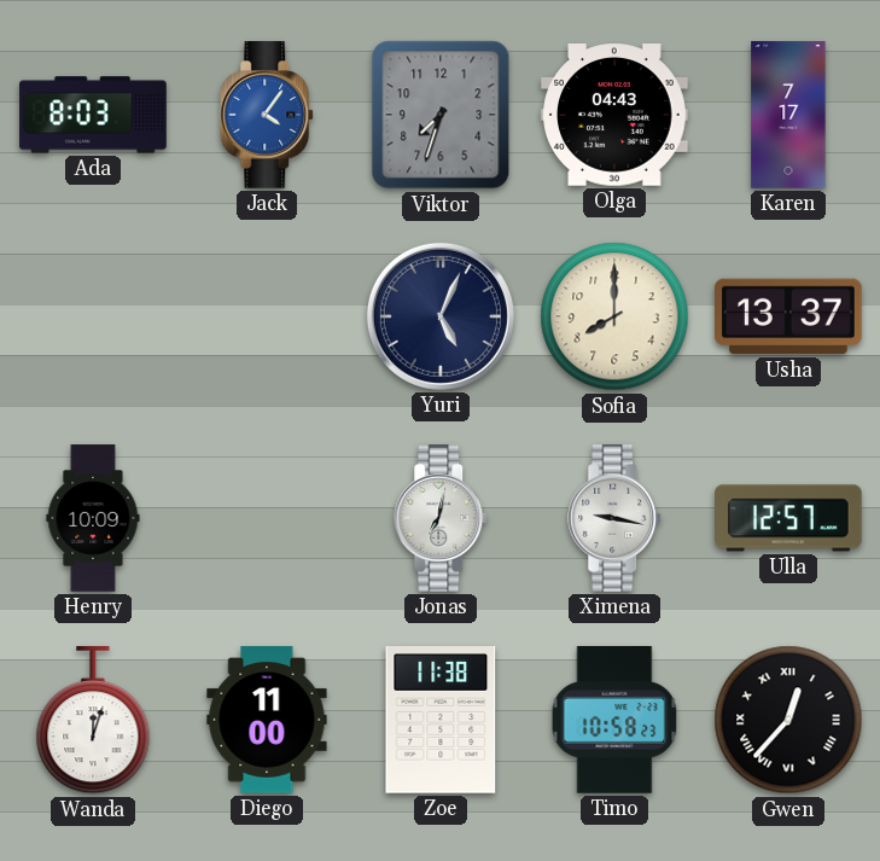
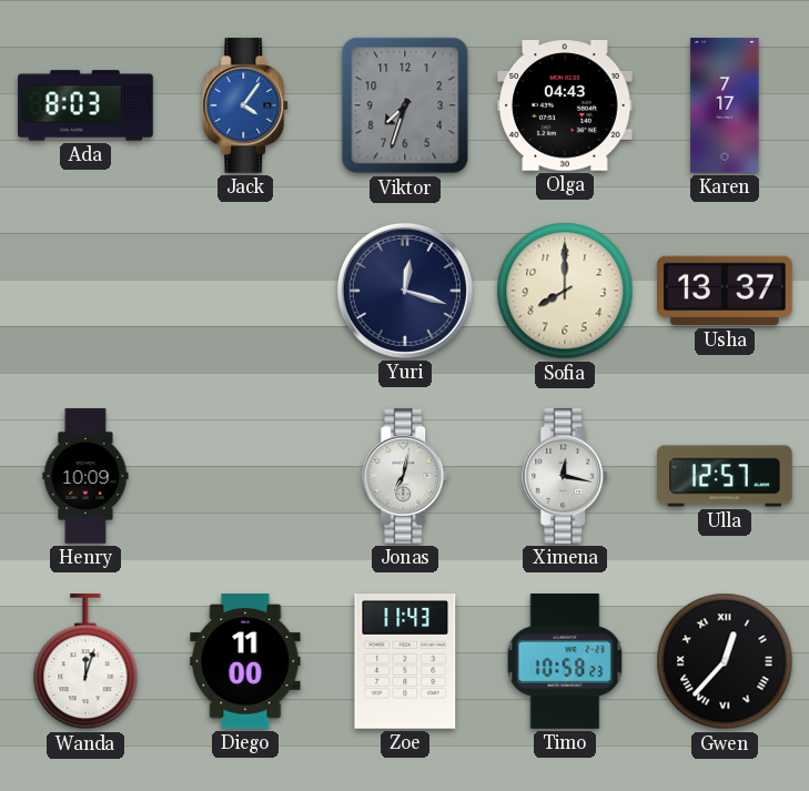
Yuri: 5:04 -> 12:18
Ximena: 9:17 -> 12:17
Zoe: 11:38 -> 11:43
